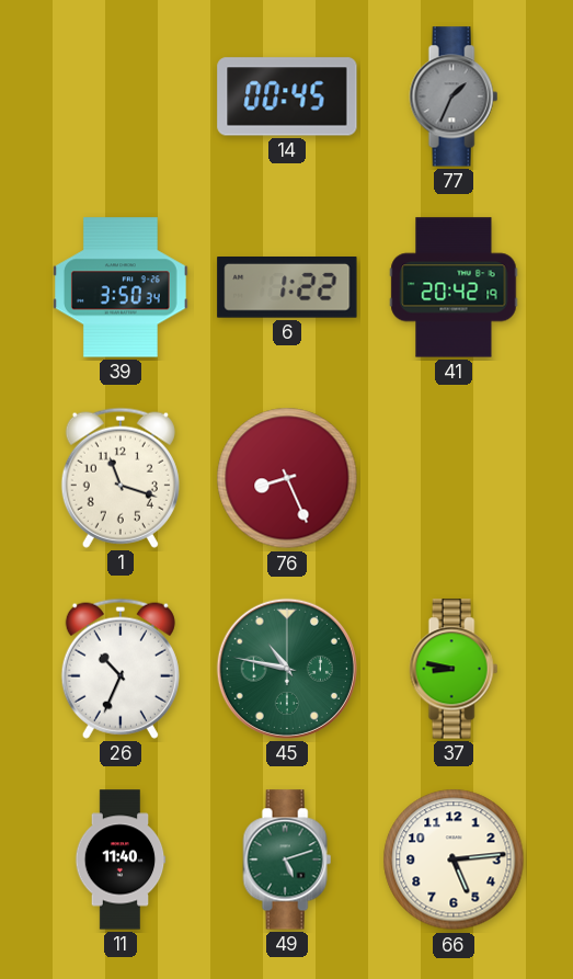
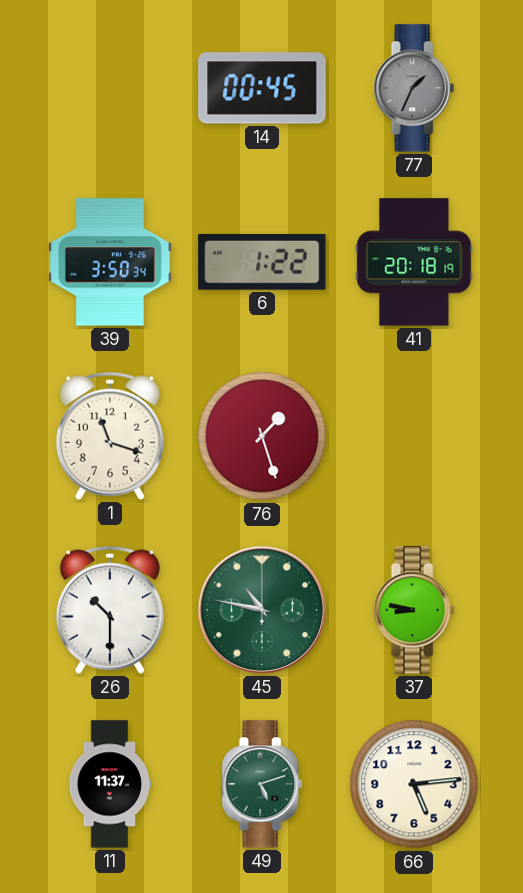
41: 20:42 -> 20:18
76: 8:26 -> 1:27
26: 10:34 -> 10:30
11: 11:40 -> 11:37
